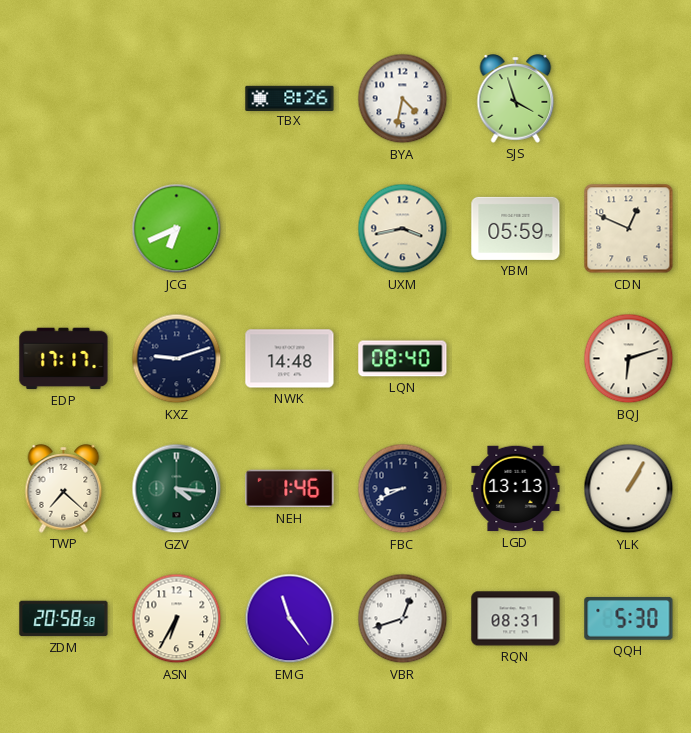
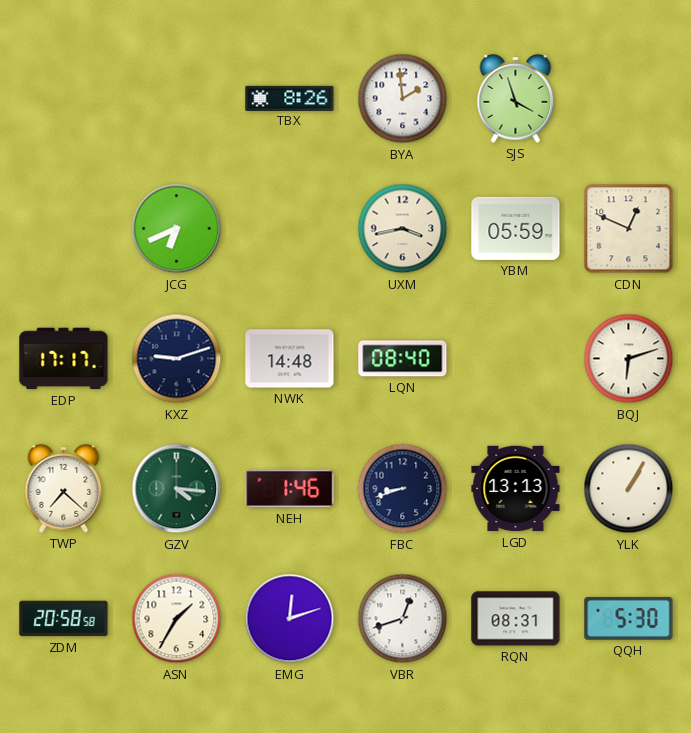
BYA: 4:32 -> 1:59
FBC: 8:41 -> 8:42
ASN: 6:35 -> 1:35
EMG: 11:24 -> 12:12
